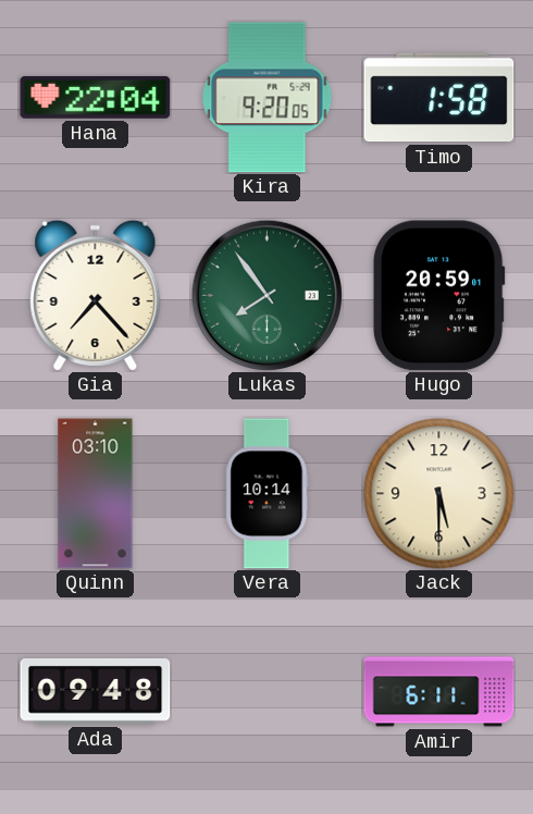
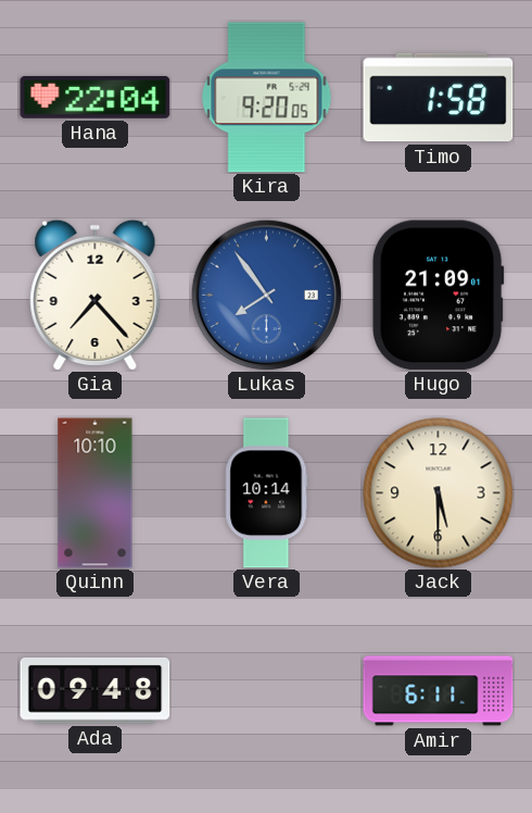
Lukas dial: green -> blue
Hugo: 20:59 -> 21:09
Quinn: 03:10 -> 10:10
